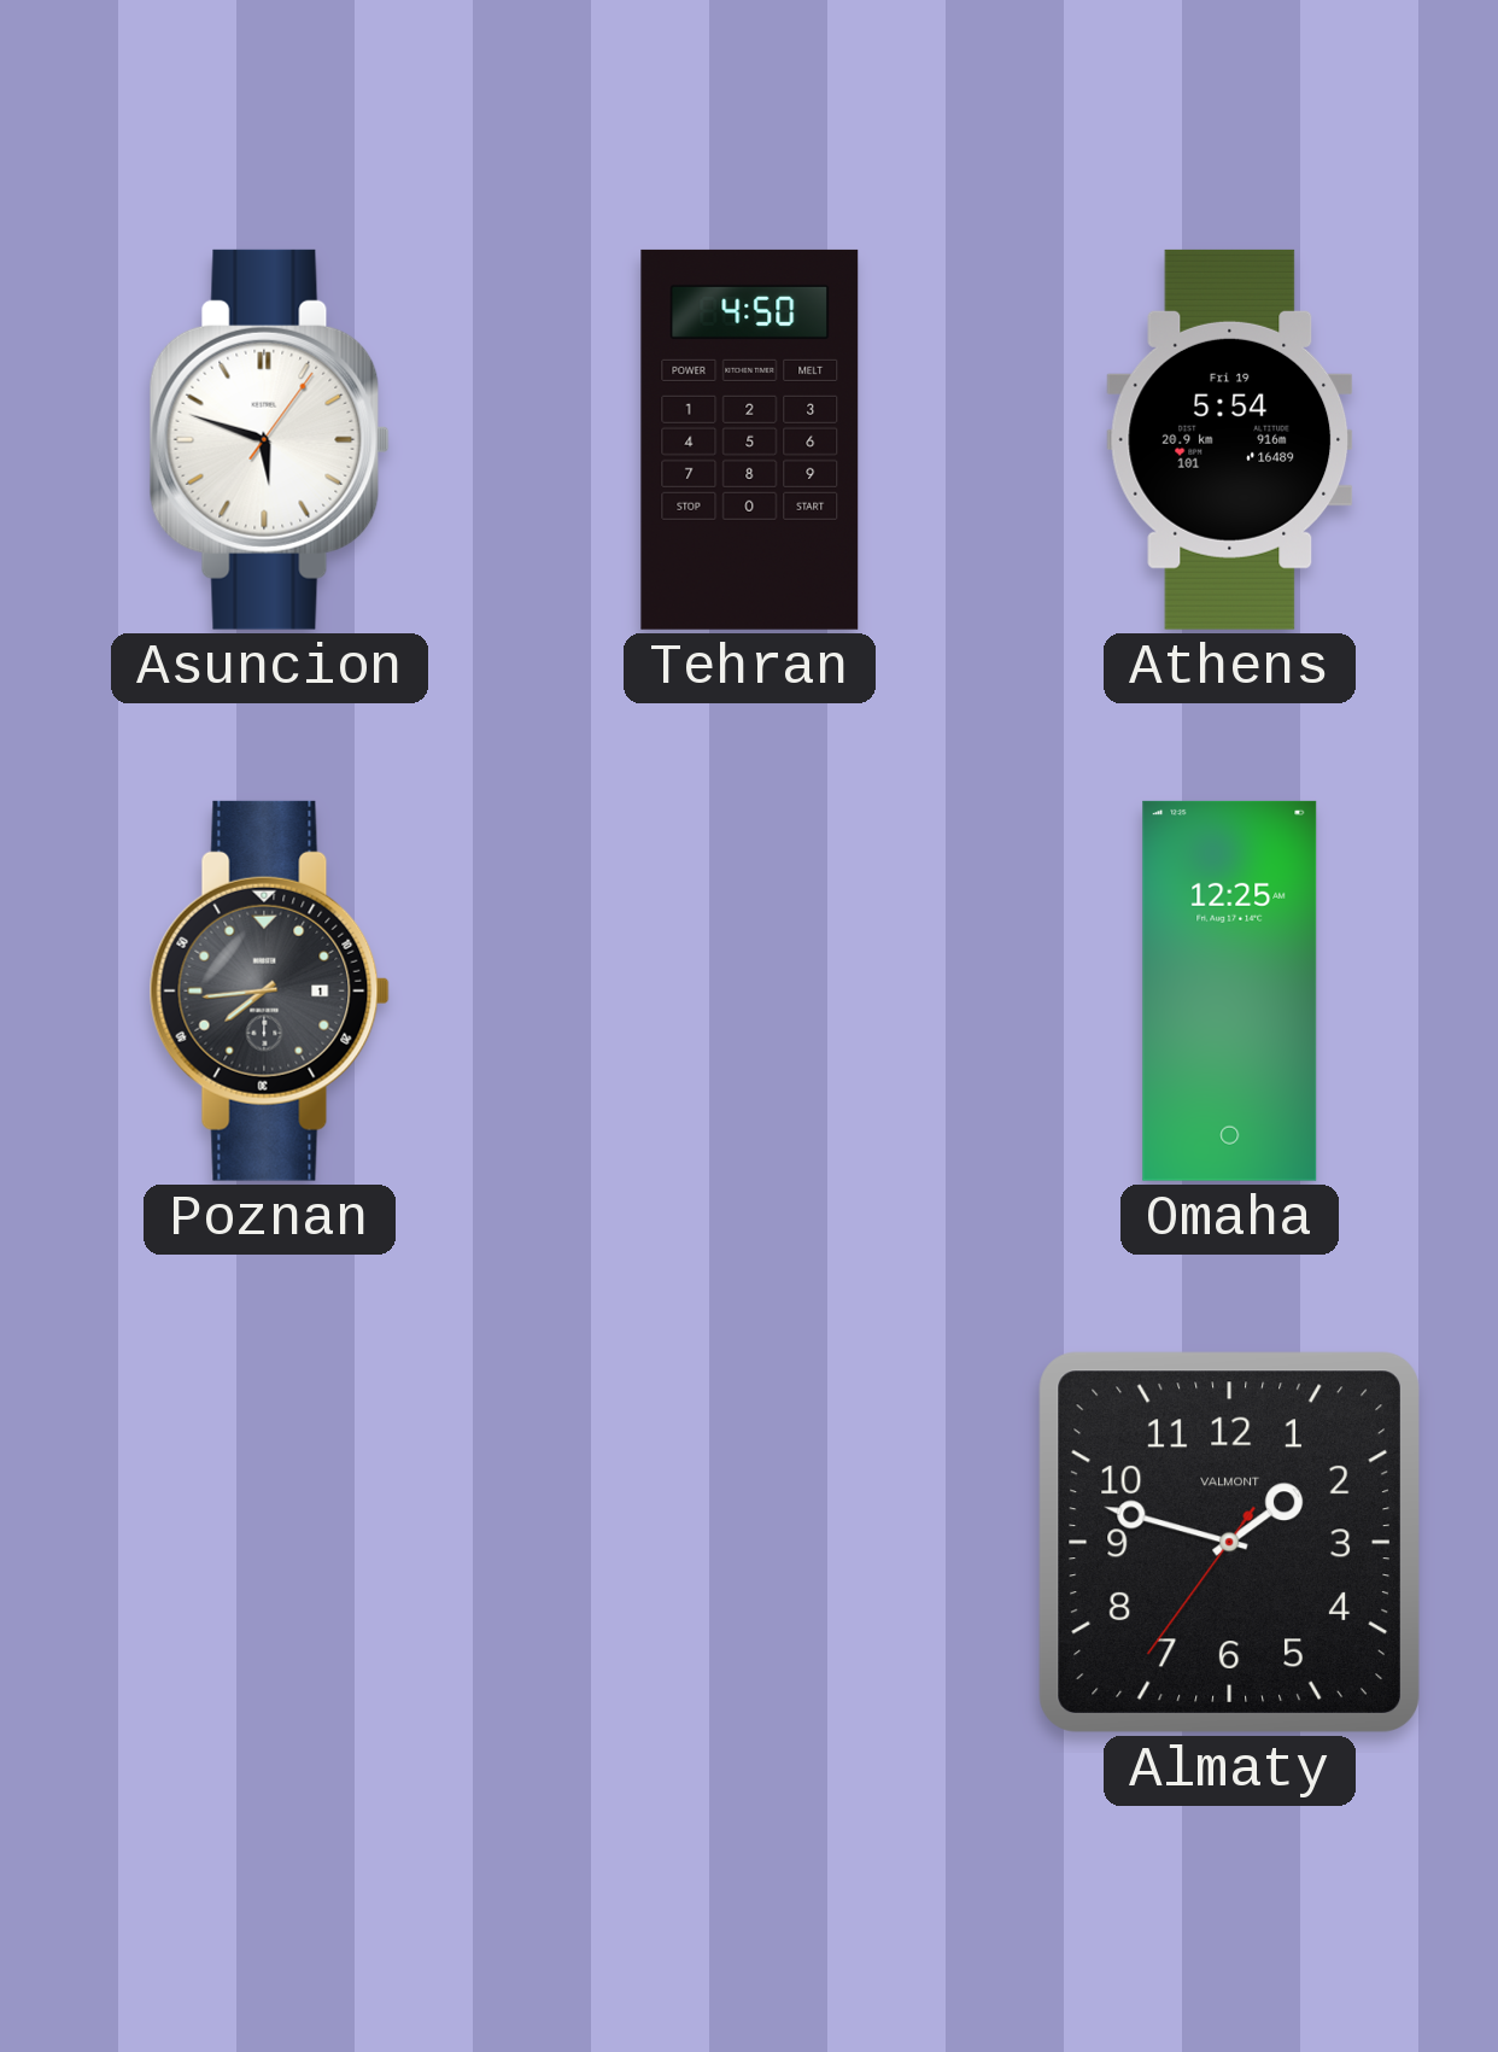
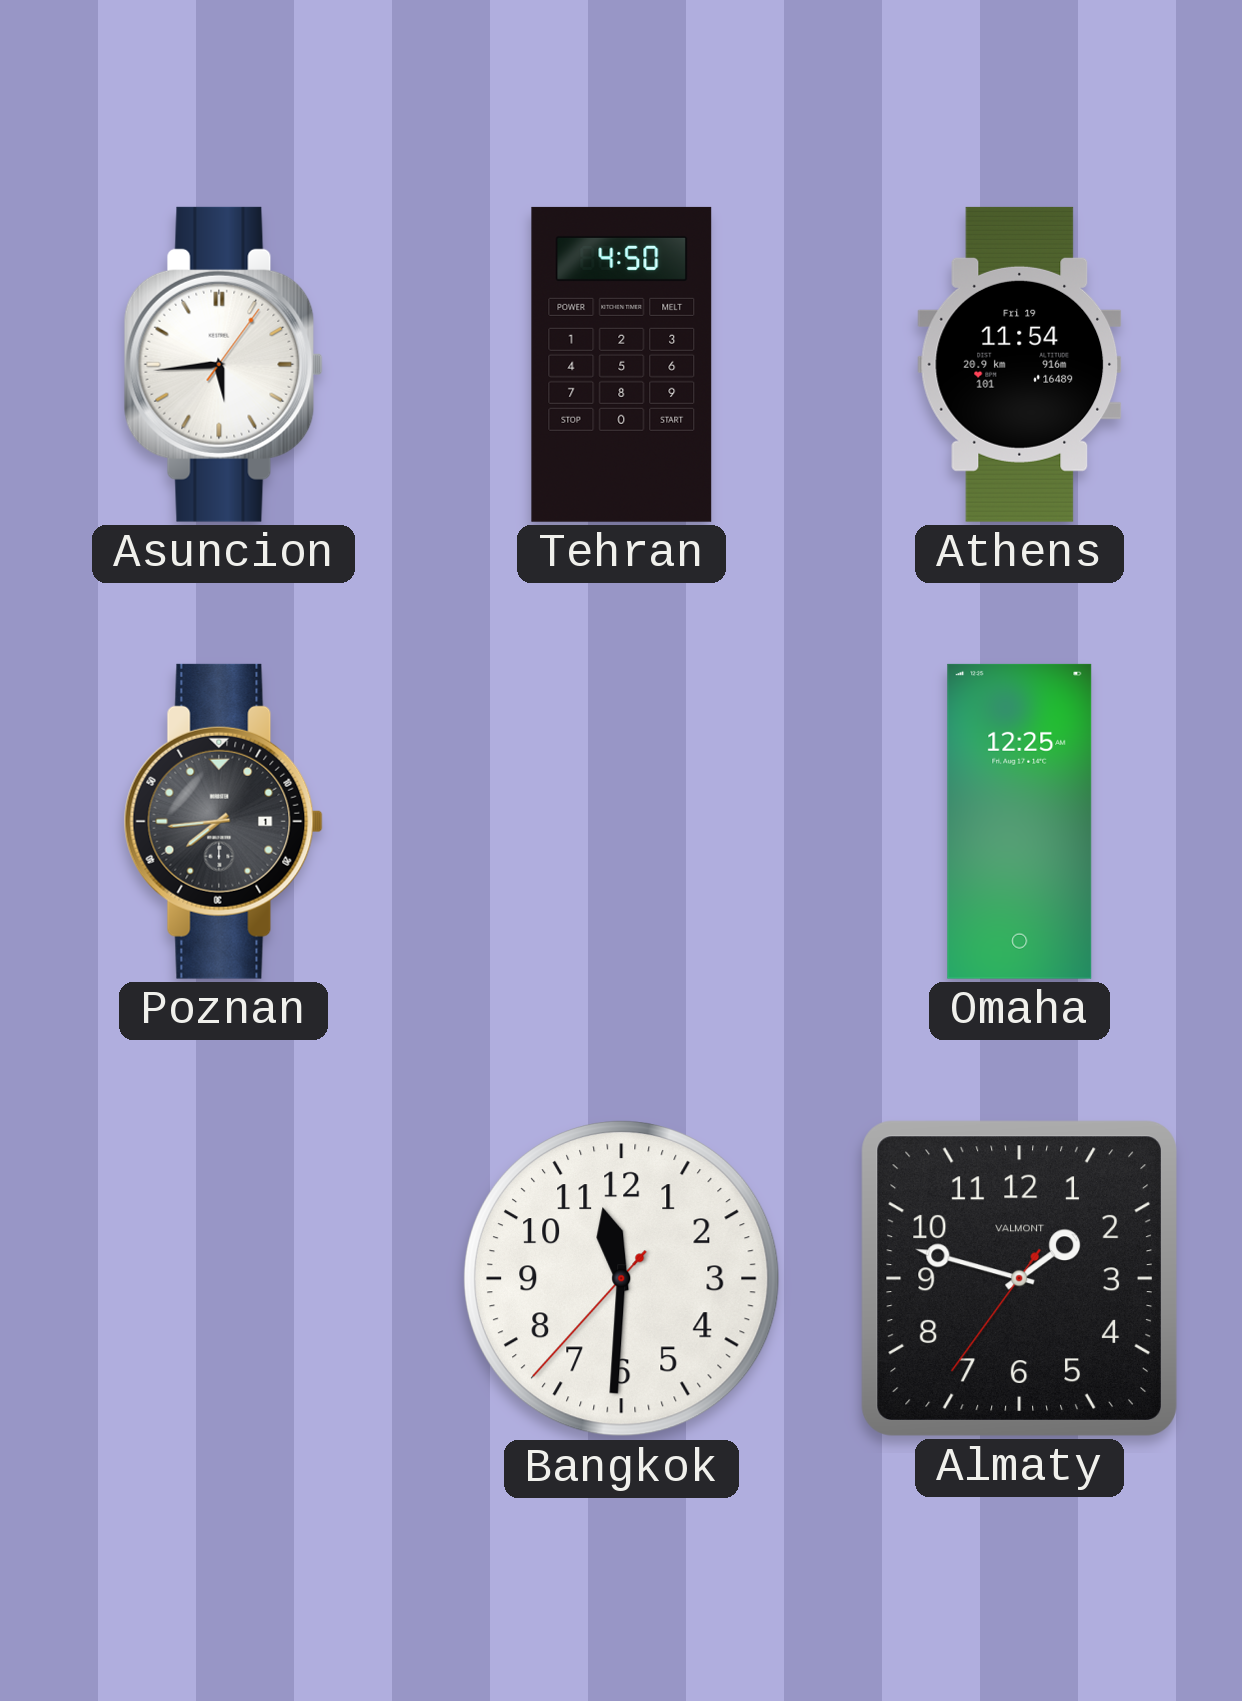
Asuncion: 5:48 -> 5:44
Athens: 5:54 -> 11:54
Bangkok: none -> 11:30
